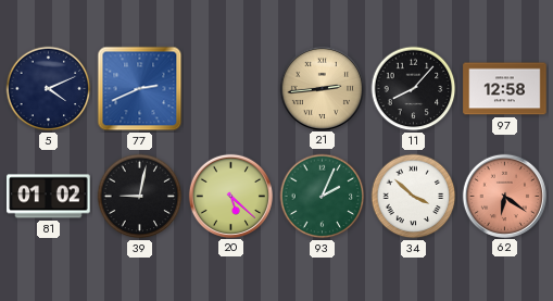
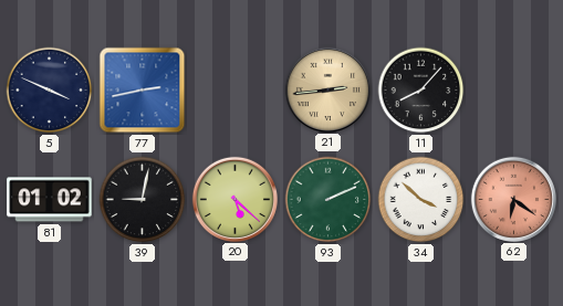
5: 4:11 -> 3:49
77: 2:41 -> 2:43
97: 12:58 -> none
93: 2:04 -> 2:11
